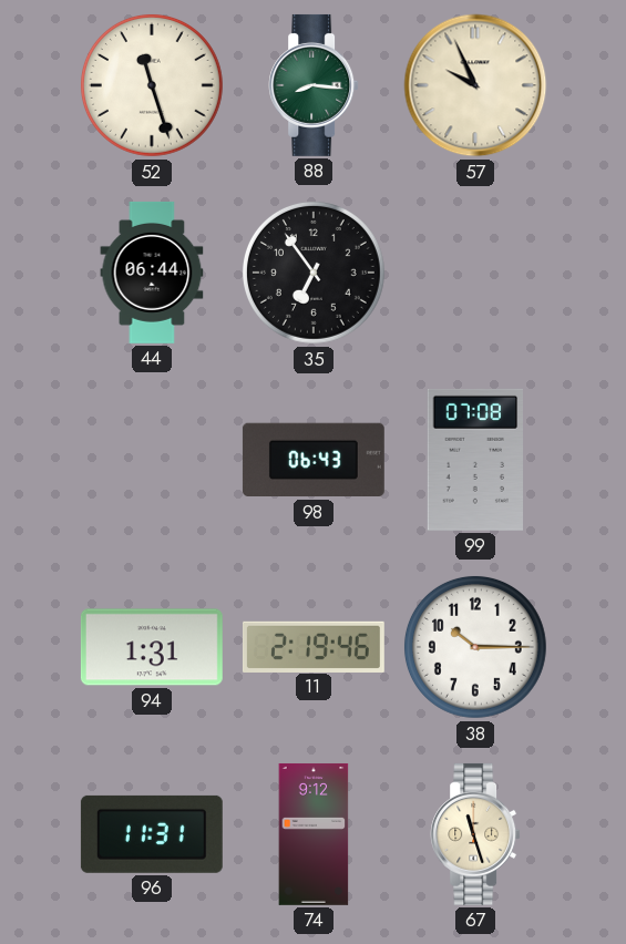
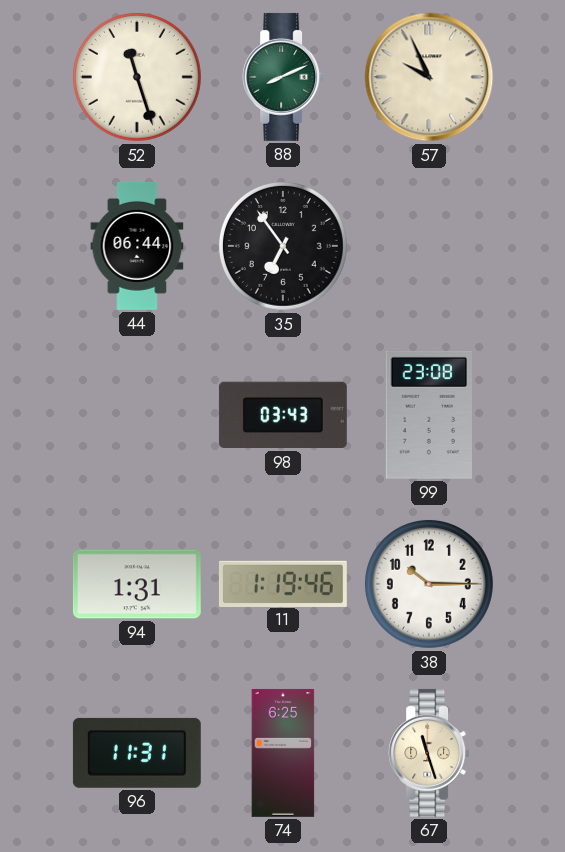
88: 8:16 -> 8:11
98: 06:43 -> 03:43
99: 07:08 -> 23:08
11: 2:19 -> 1:19
74: 9:12 -> 6:25
